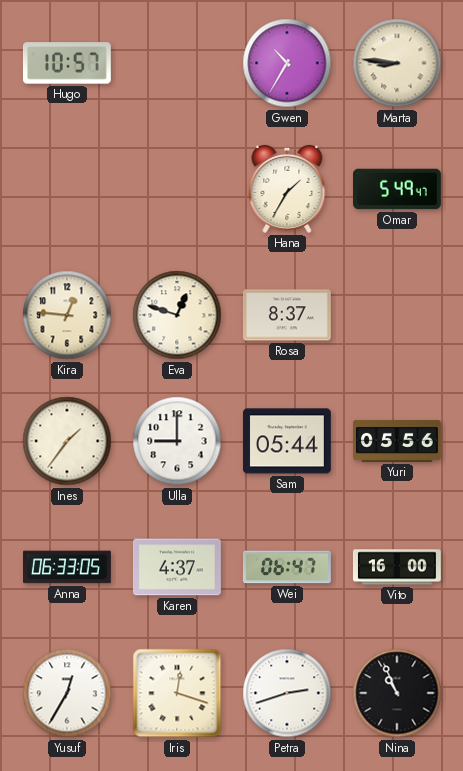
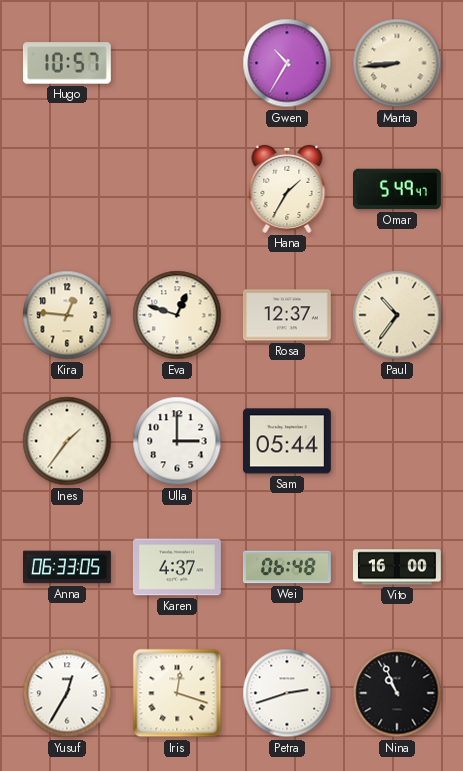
Marta: 8:46 -> 8:44
Rosa: 8:37 -> 12:37
Paul: none -> 10:36
Ulla: 9:00 -> 3:00
Yuri: 05:56 -> none
Wei: 06:47 -> 06:48
